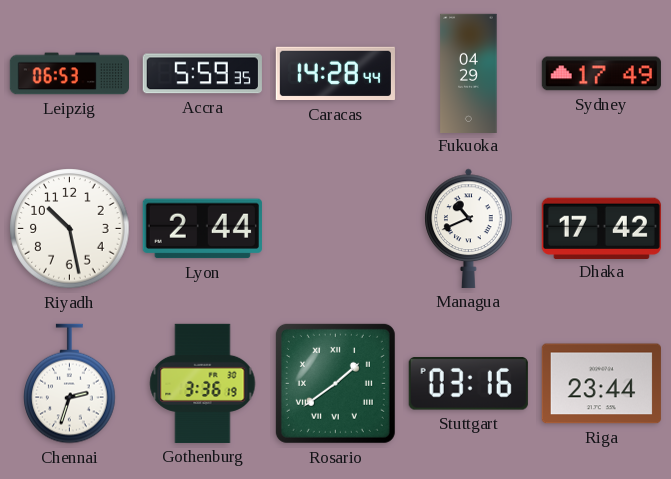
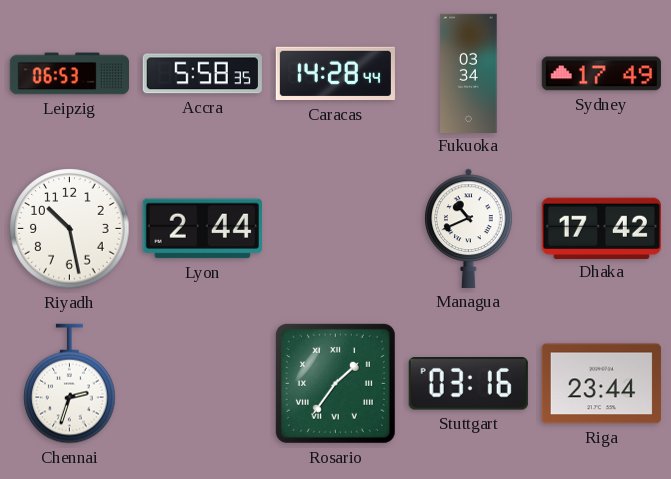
Accra: 5:59 -> 5:58
Fukuoka: 04:29 -> 03:34
Gothenburg: 3:36 -> none
Rosario: 1:39 -> 1:36
